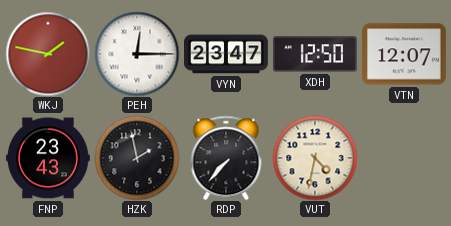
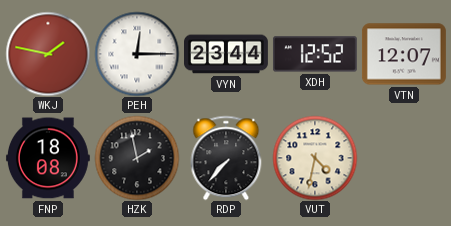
VYN: 23:47 -> 23:44
XDH: 12:50 -> 12:52
FNP: 23:43 -> 18:08
